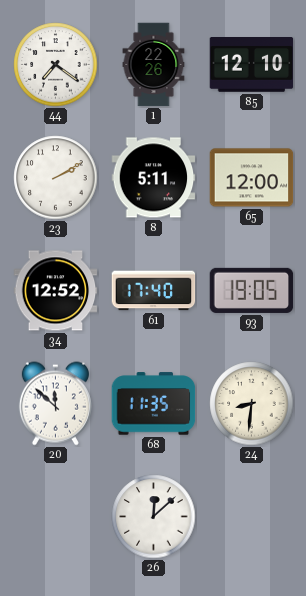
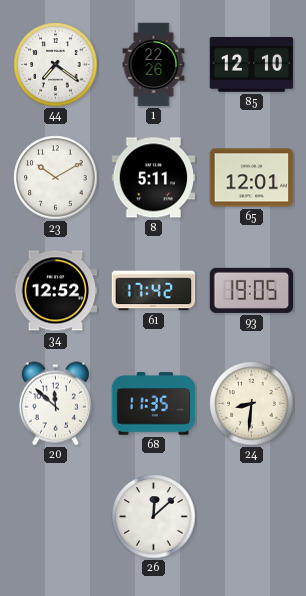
23: 2:10 -> 10:10
65: 12:00 -> 12:01
61: 17:40 -> 17:42
